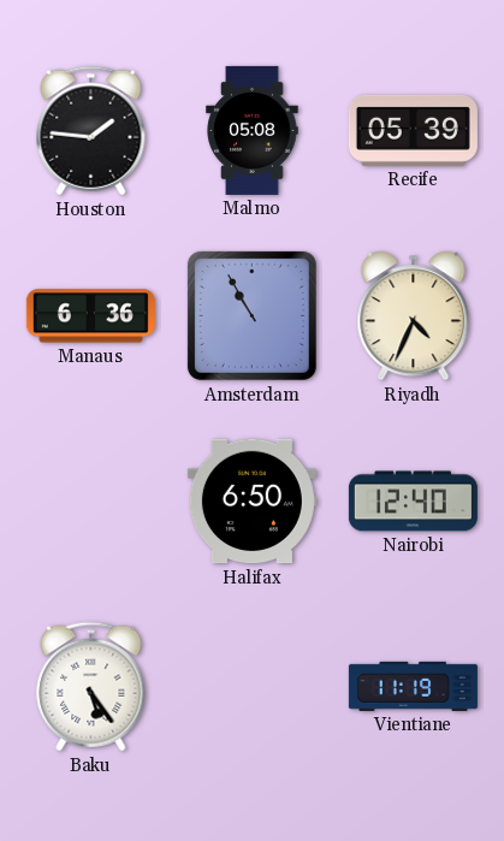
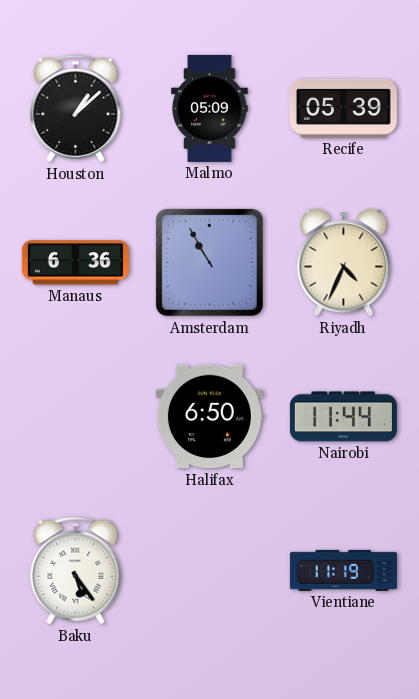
Houston: 1:46 -> 1:08
Malmo: 05:08 -> 05:09
Nairobi: 12:40 -> 11:44
